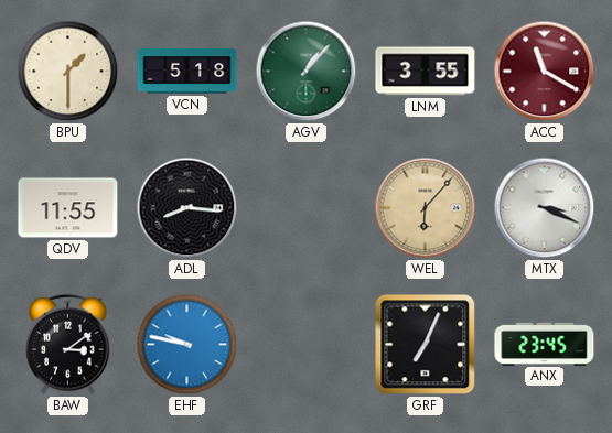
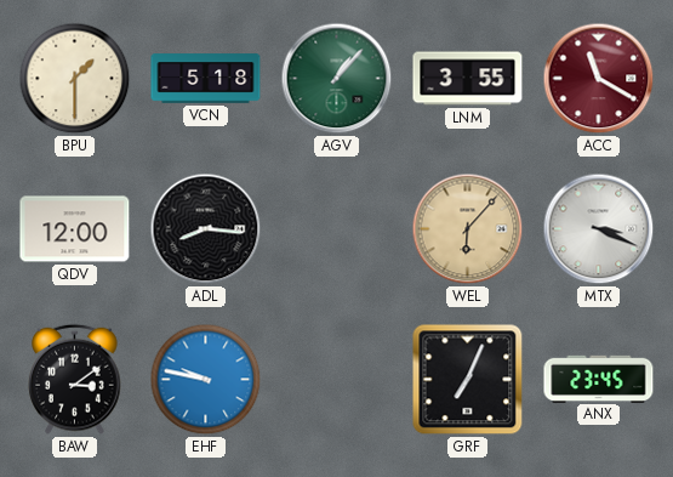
QDV: 11:55 -> 12:00
